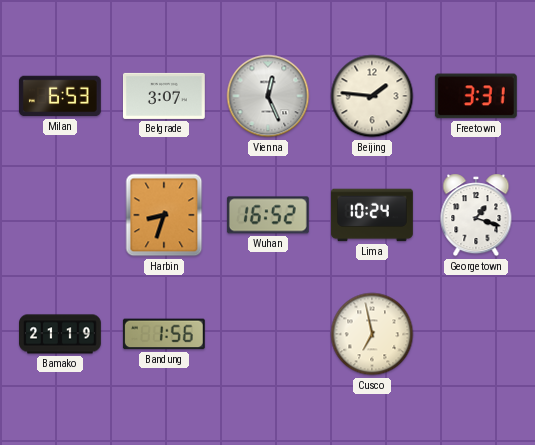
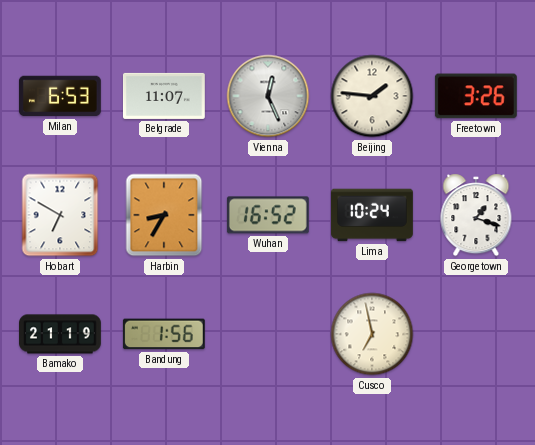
Belgrade: 3:07 -> 11:07
Freetown: 3:31 -> 3:26
Hobart: none -> 6:50
Harbin: 8:33 -> 8:35
